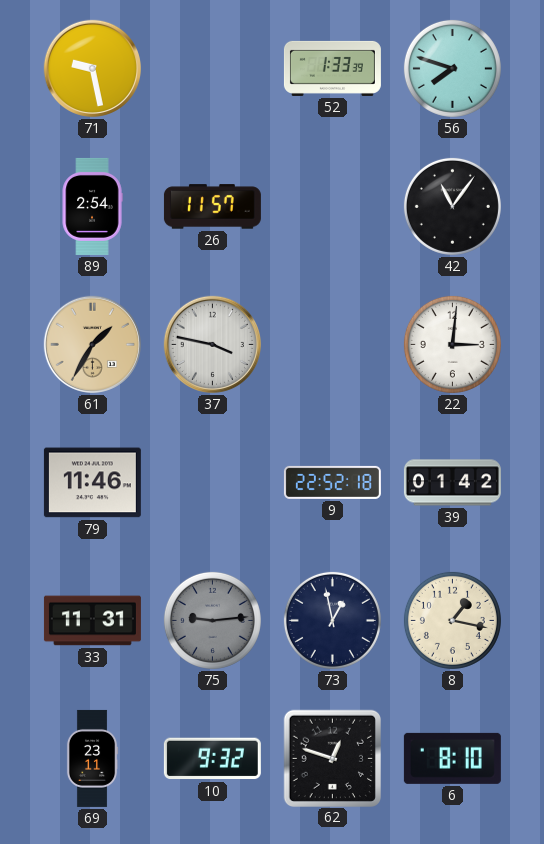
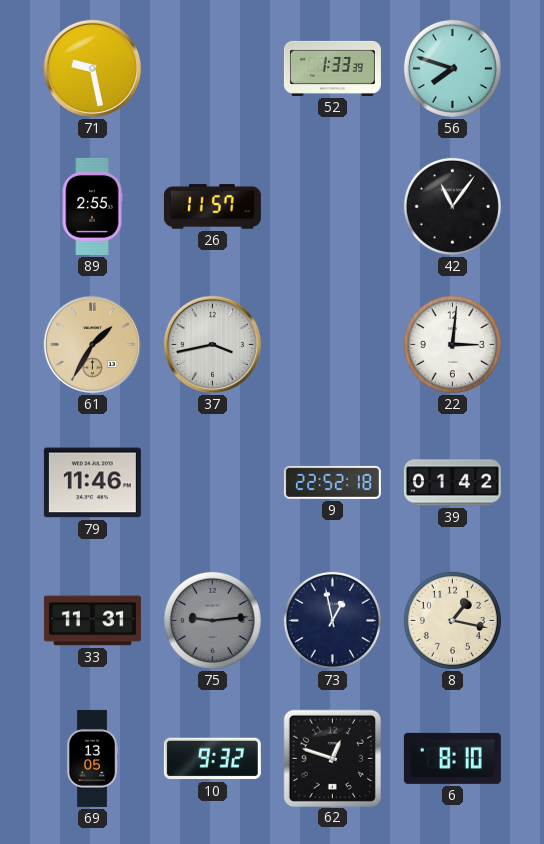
89: 2:54 -> 2:55
37: 3:47 -> 3:43
69: 23:11 -> 13:05
